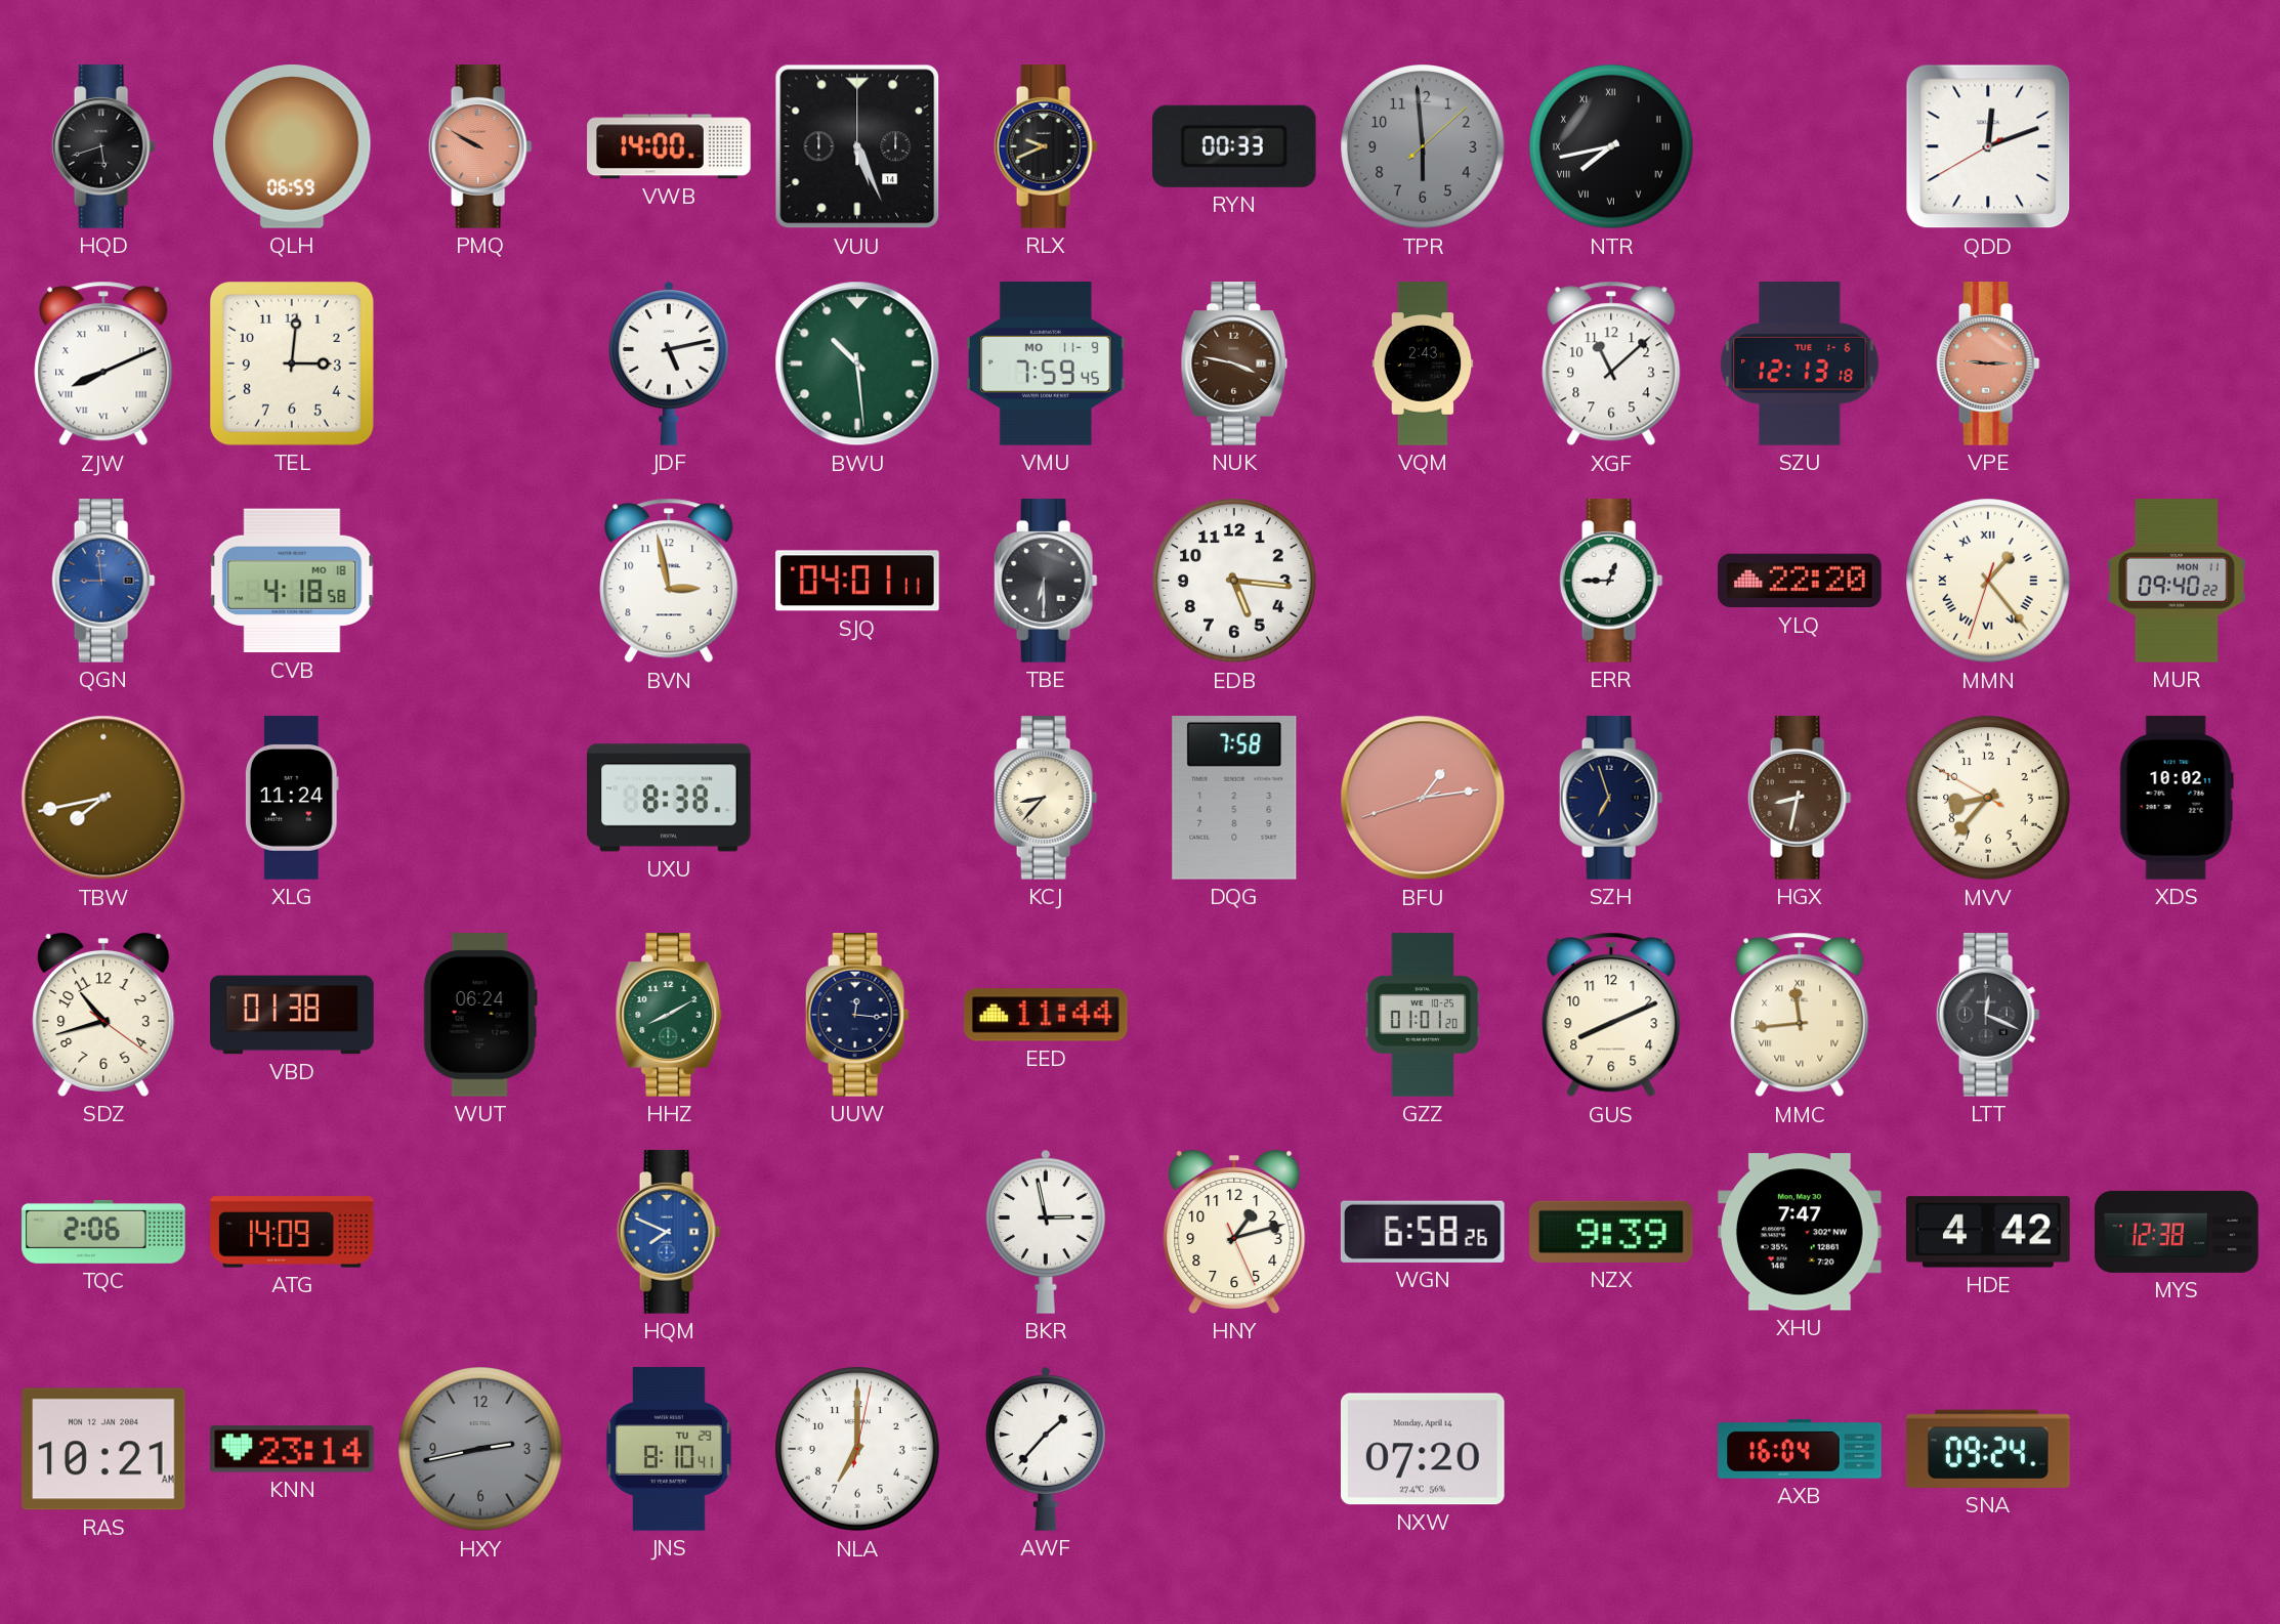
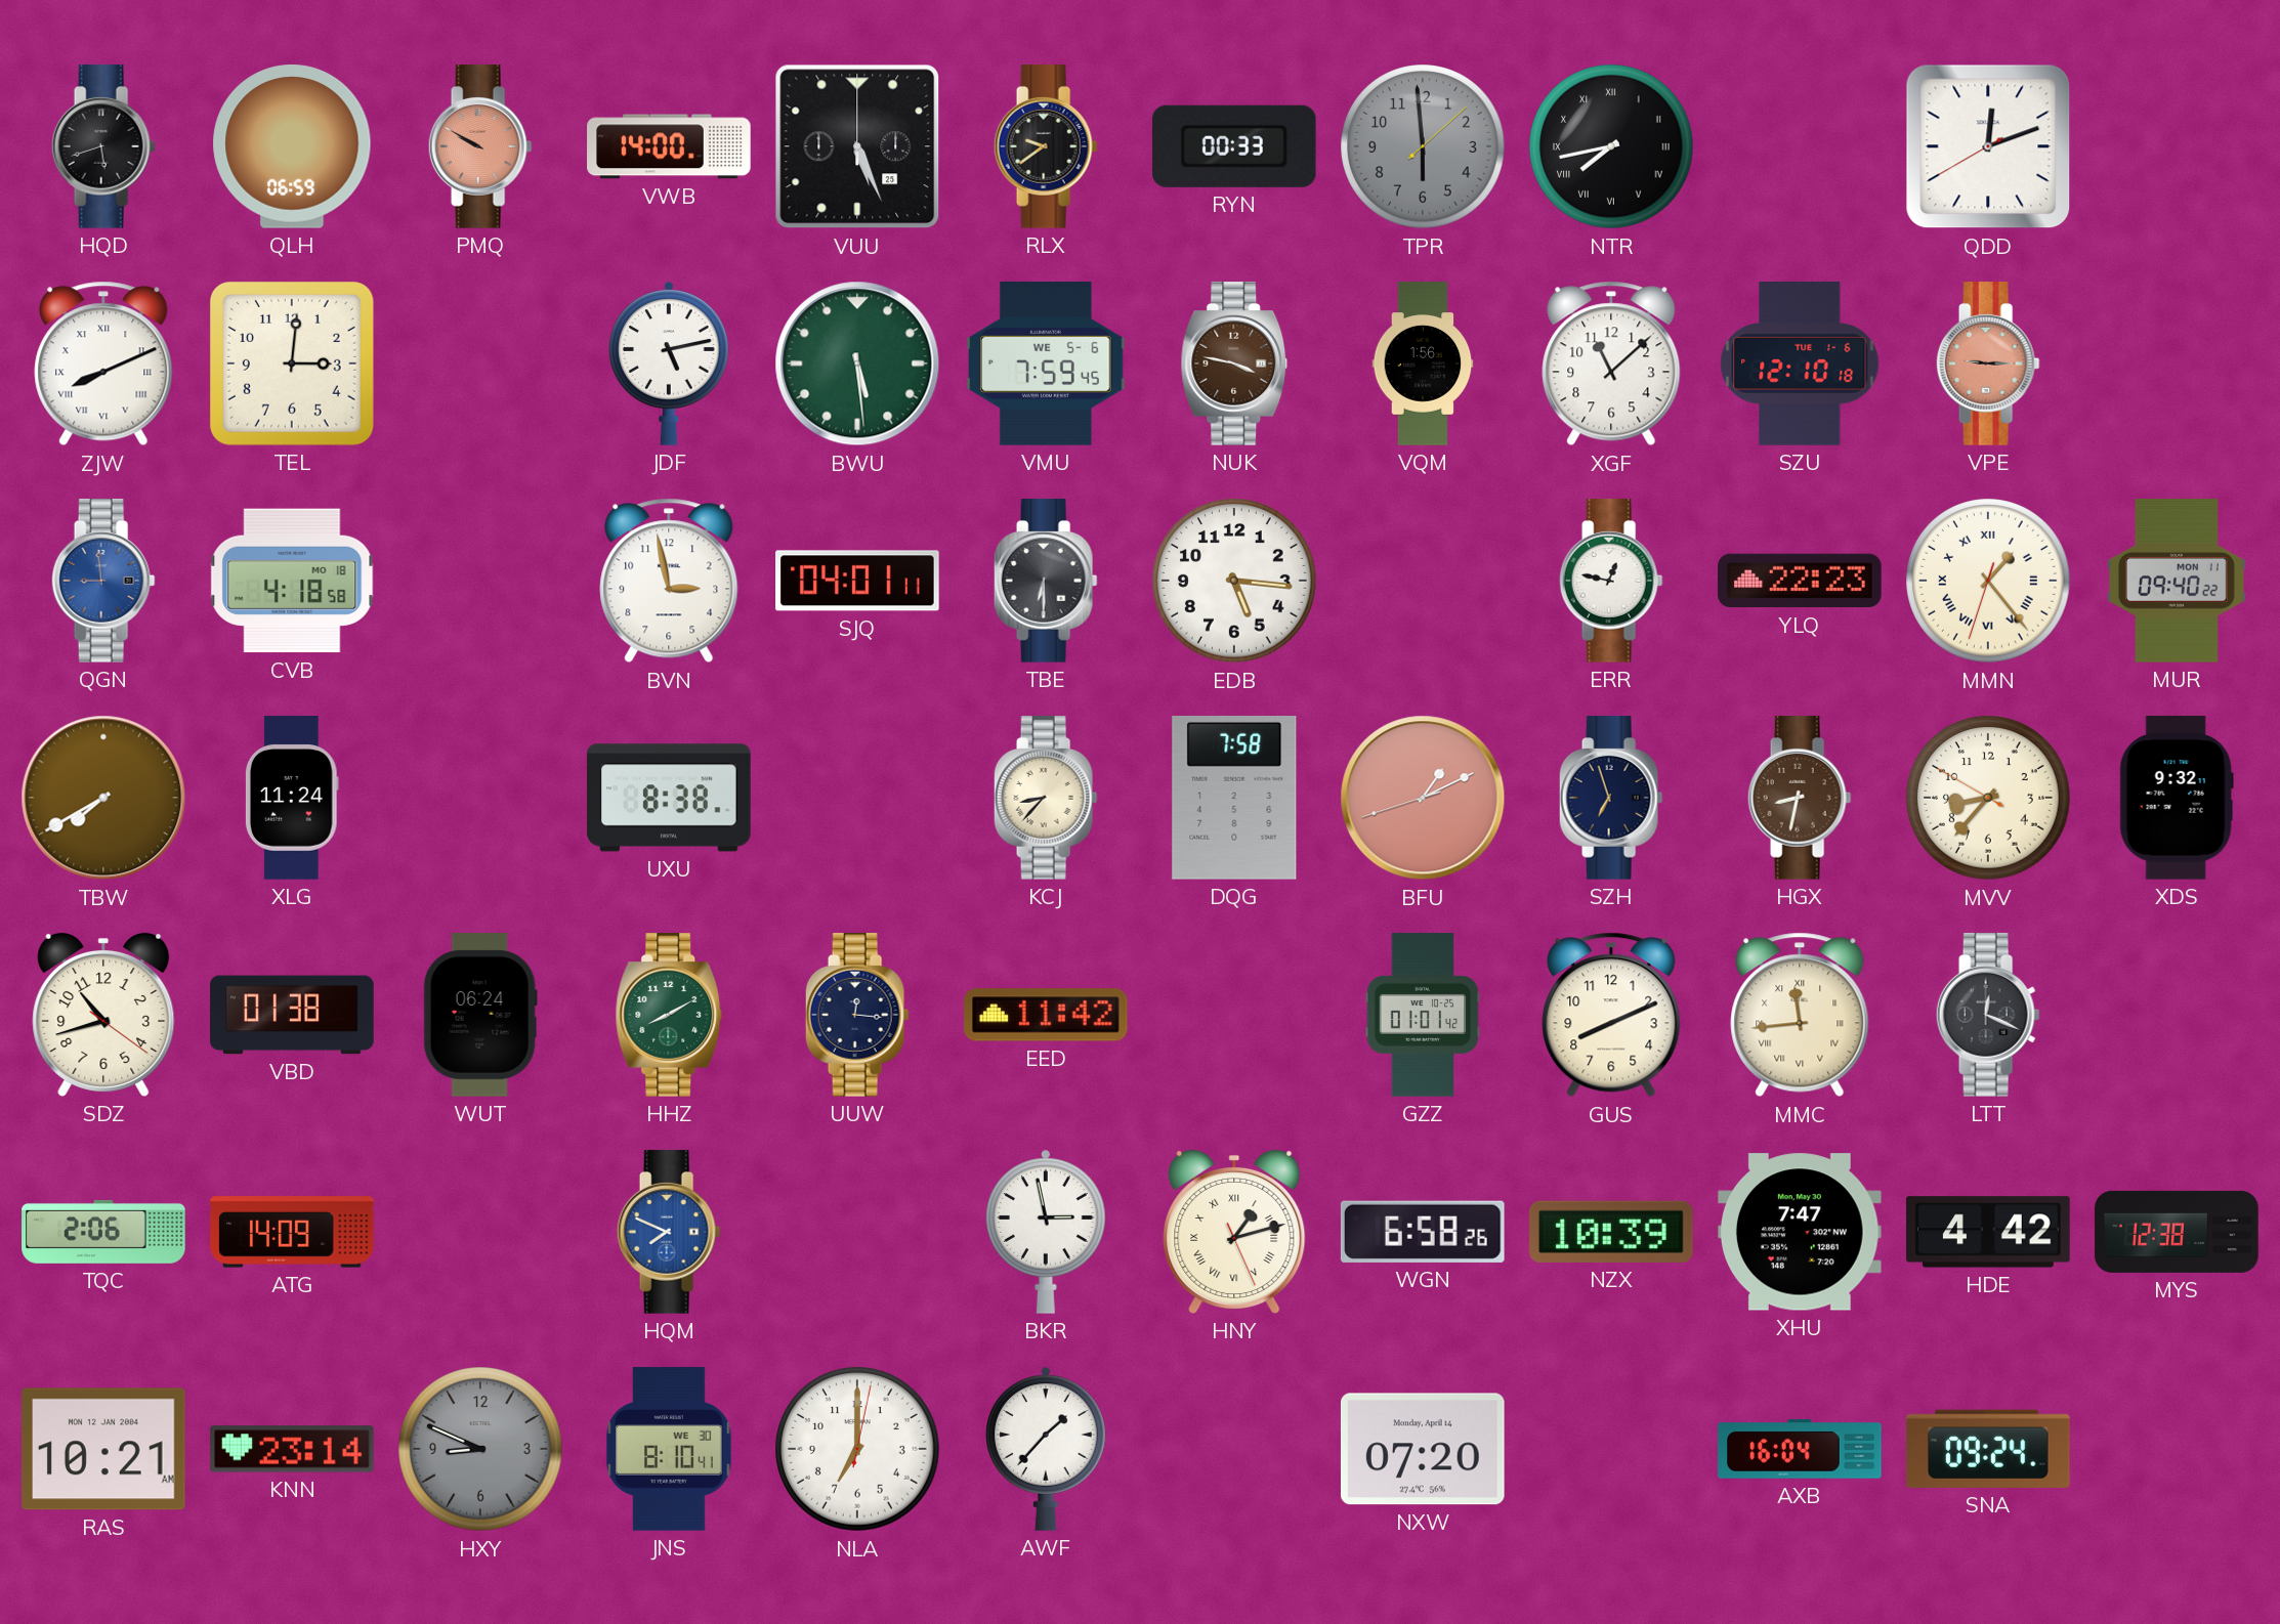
VUU date: 14 -> 25
RLX: 9:41 -> 9:39
BWU: 10:29 -> 5:29
VMU date: MO 11-9 -> WE 5-6
VQM: 2:43 -> 1:56
SZU: 12:13 -> 12:10
ERR: 12:45 -> 12:47
YLQ: 22:20 -> 22:23
TBW: 7:43 -> 7:40
BFU: 1:13 -> 1:10
XDS: 10:02 -> 9:32
EED: 11:44 -> 11:42
GZZ: 01:01:20 -> 01:01:42
HNY numerals: Arabic -> Roman
NZX: 9:39 -> 10:39
HXY: 2:43 -> 8:49
JNS date: TU 29 -> WE 30
